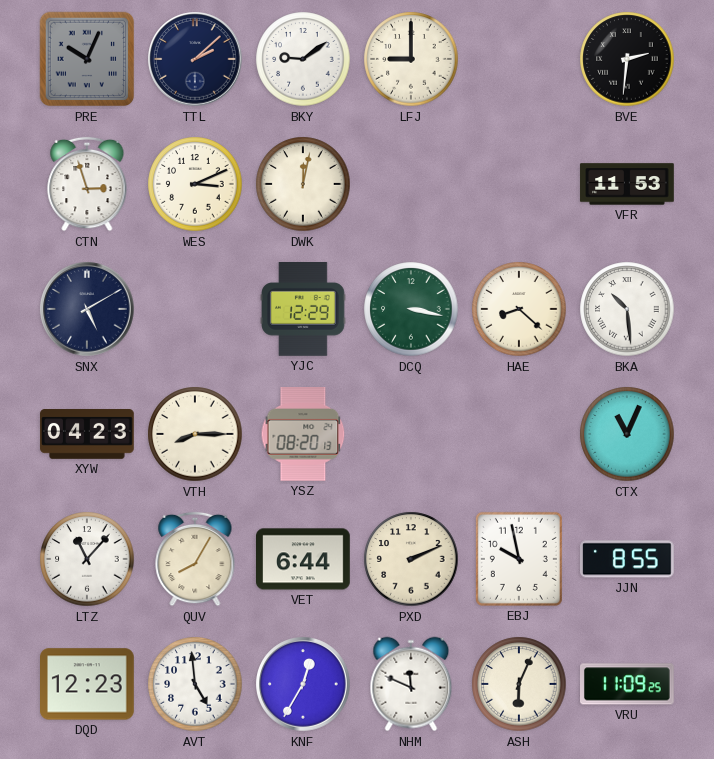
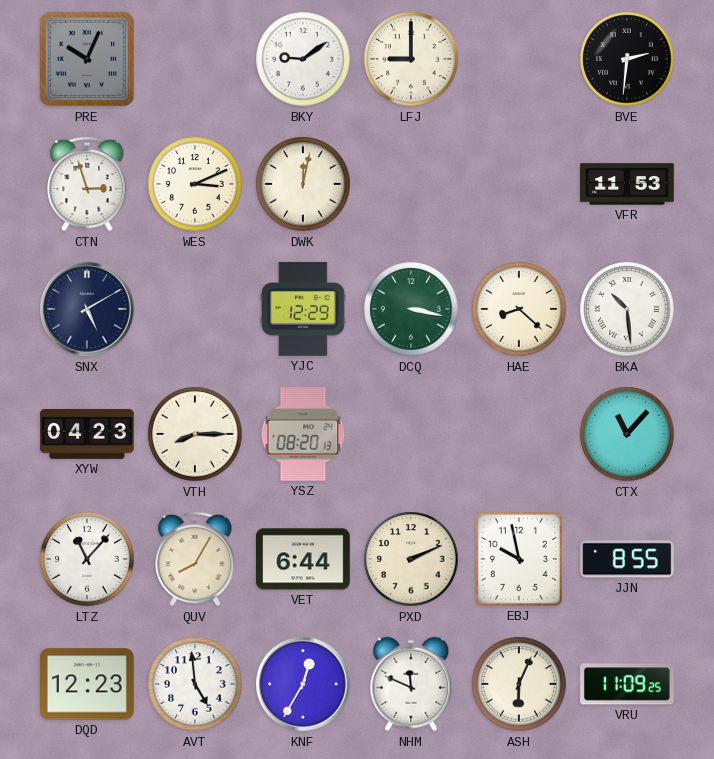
TTL: 2:08 -> none
CTX: 11:04 -> 11:07
